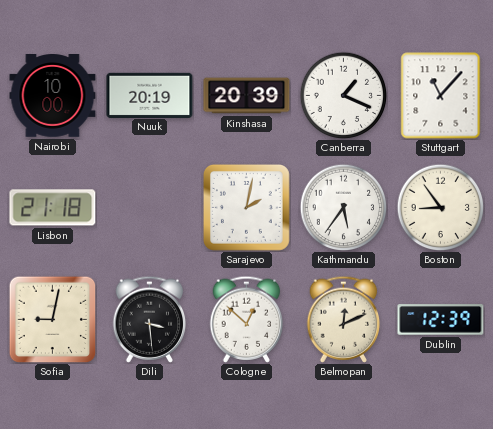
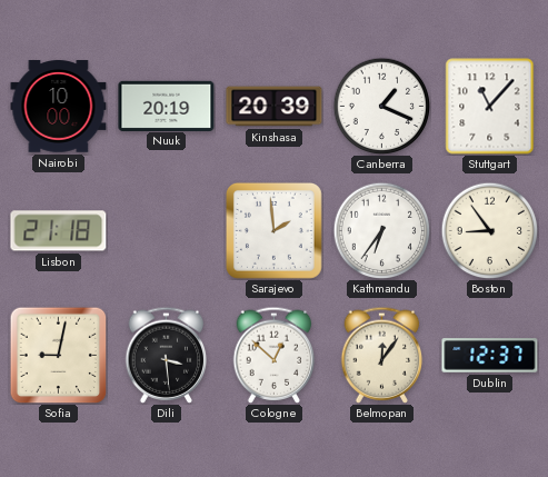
Sarajevo: 2:02 -> 1:59
Kathmandu: 5:36 -> 6:36
Belmopan: 12:11 -> 12:06
Dublin: 12:39 -> 12:37
